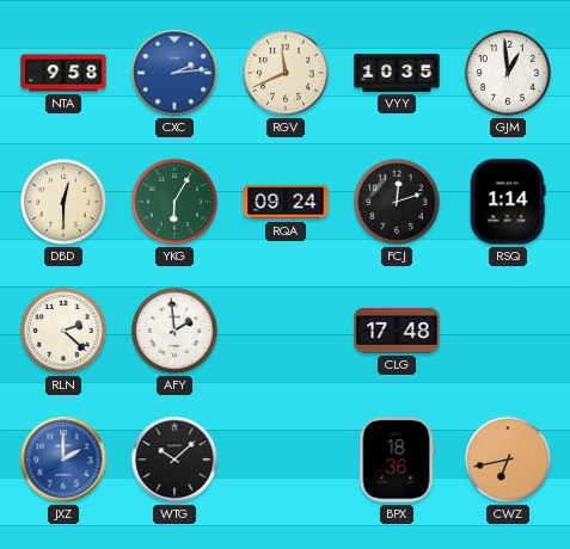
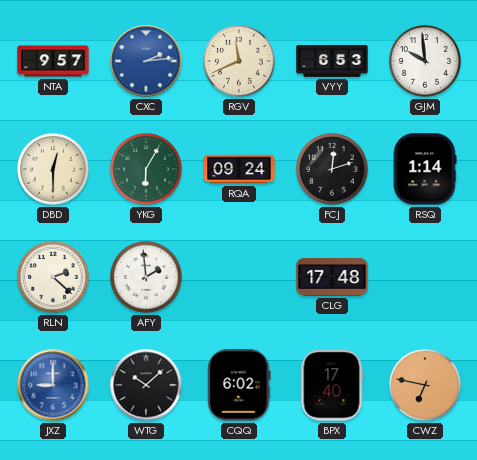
NTA: 9:58 -> 9:57
VYY: 10:35 -> 6:53
GJM: 12:59 -> 9:59
JXZ: 2:00 -> 9:00
CQQ: none -> 6:02
BPX: 18:36 -> 17:40
CWZ: 6:43 -> 6:47
